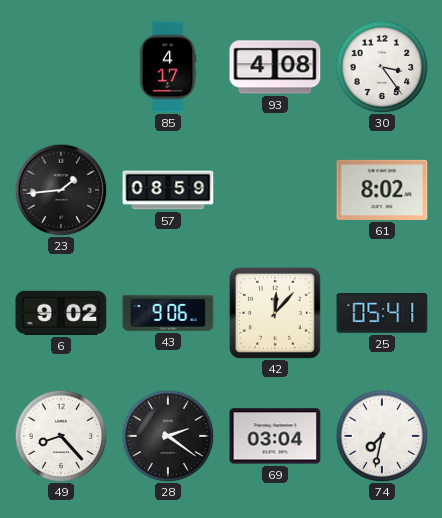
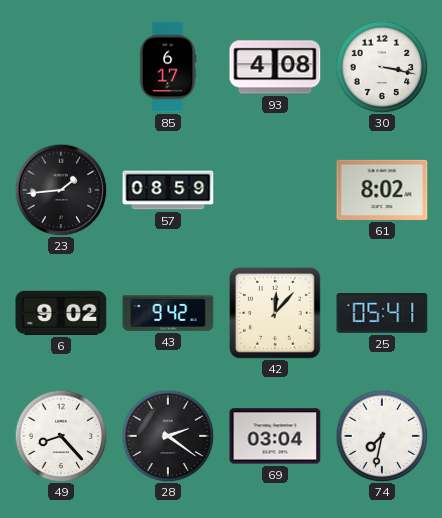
85: 4:17 -> 6:17
30: 3:24 -> 3:17
43: 9:06 -> 9:42
